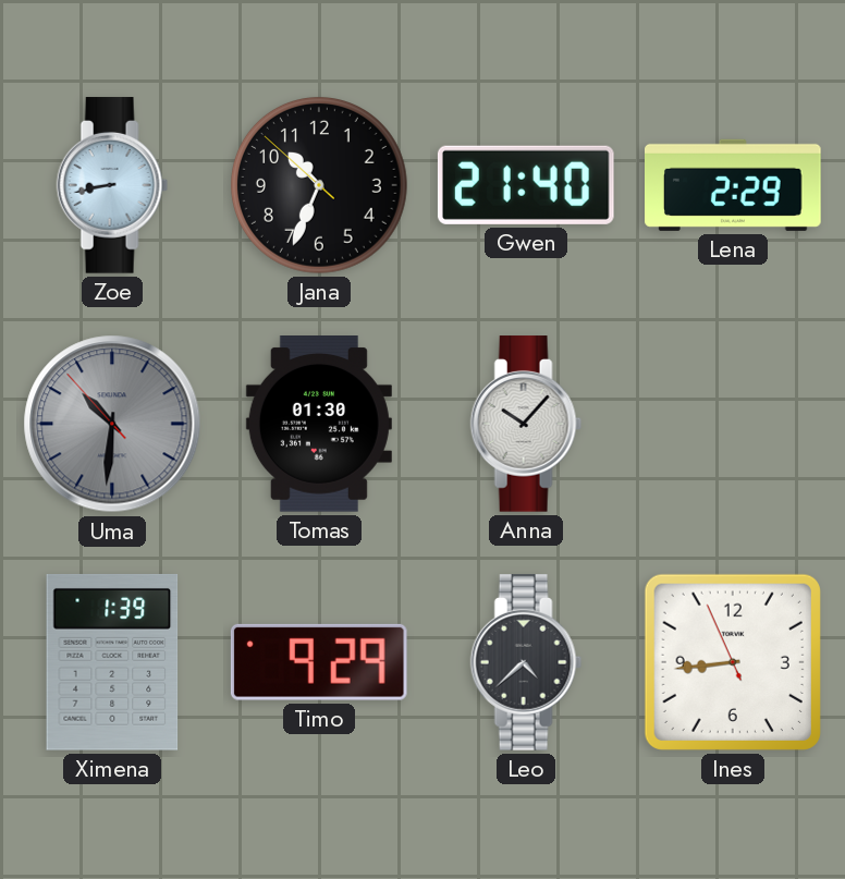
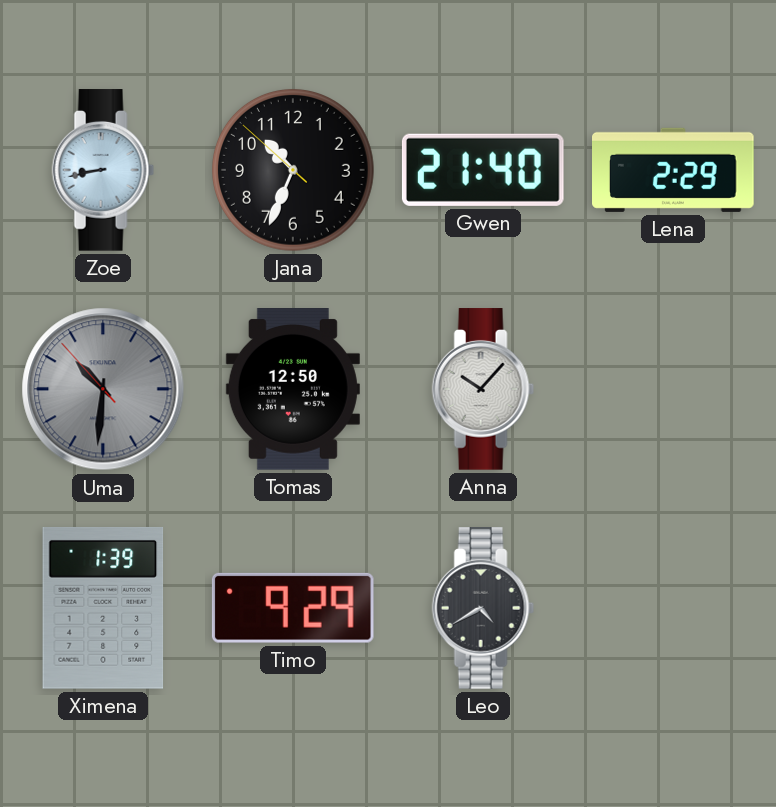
Tomas: 01:30 -> 12:50
Leo: 4:38 -> 4:40
Ines: 8:43 -> none
